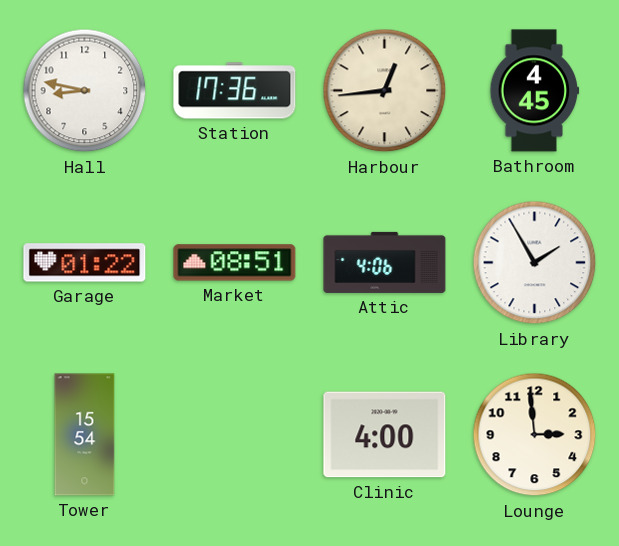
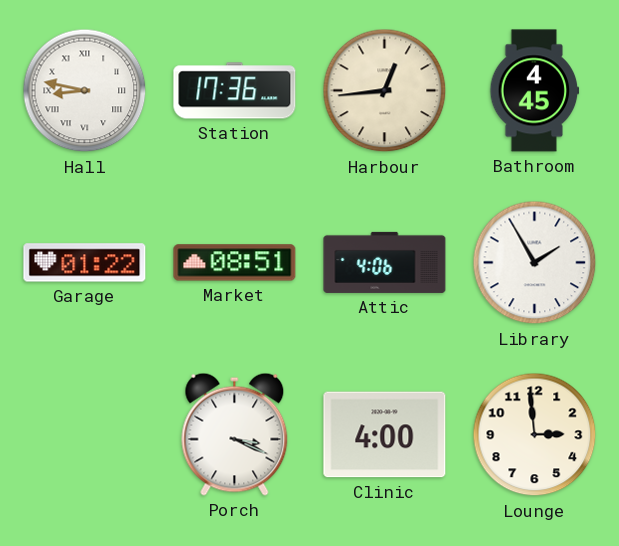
Hall numerals: Arabic -> Roman
Tower: 15:54 -> none
Porch: none -> 3:19
